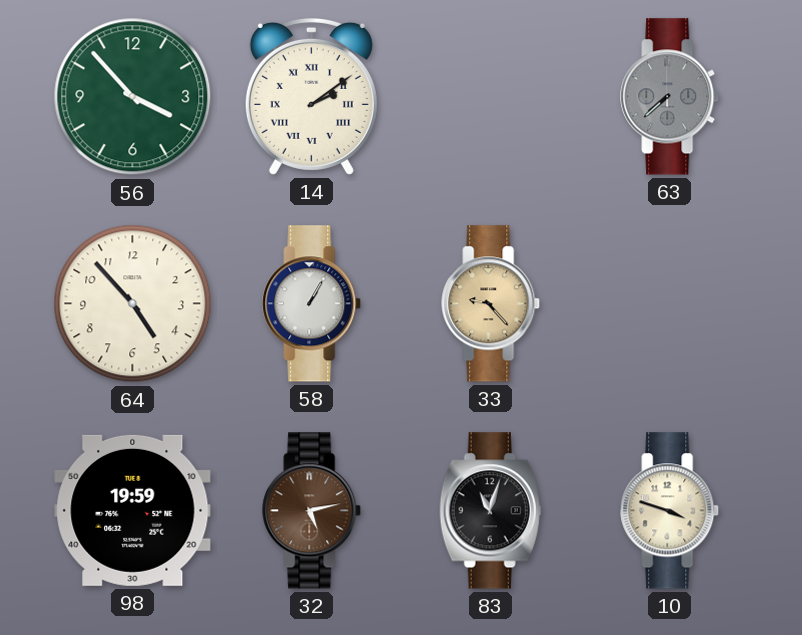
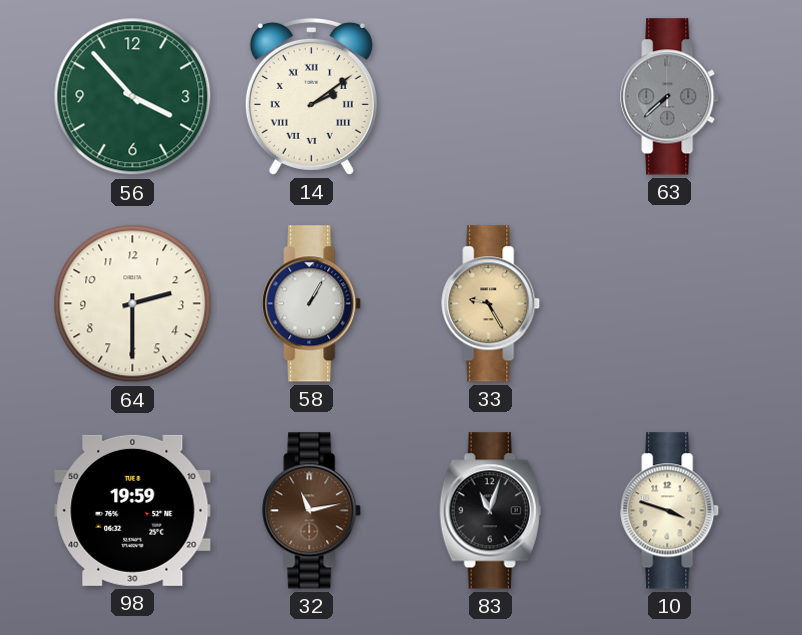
64: 4:53 -> 2:30
33: 9:23 -> 9:25
32: 5:13 -> 11:13
